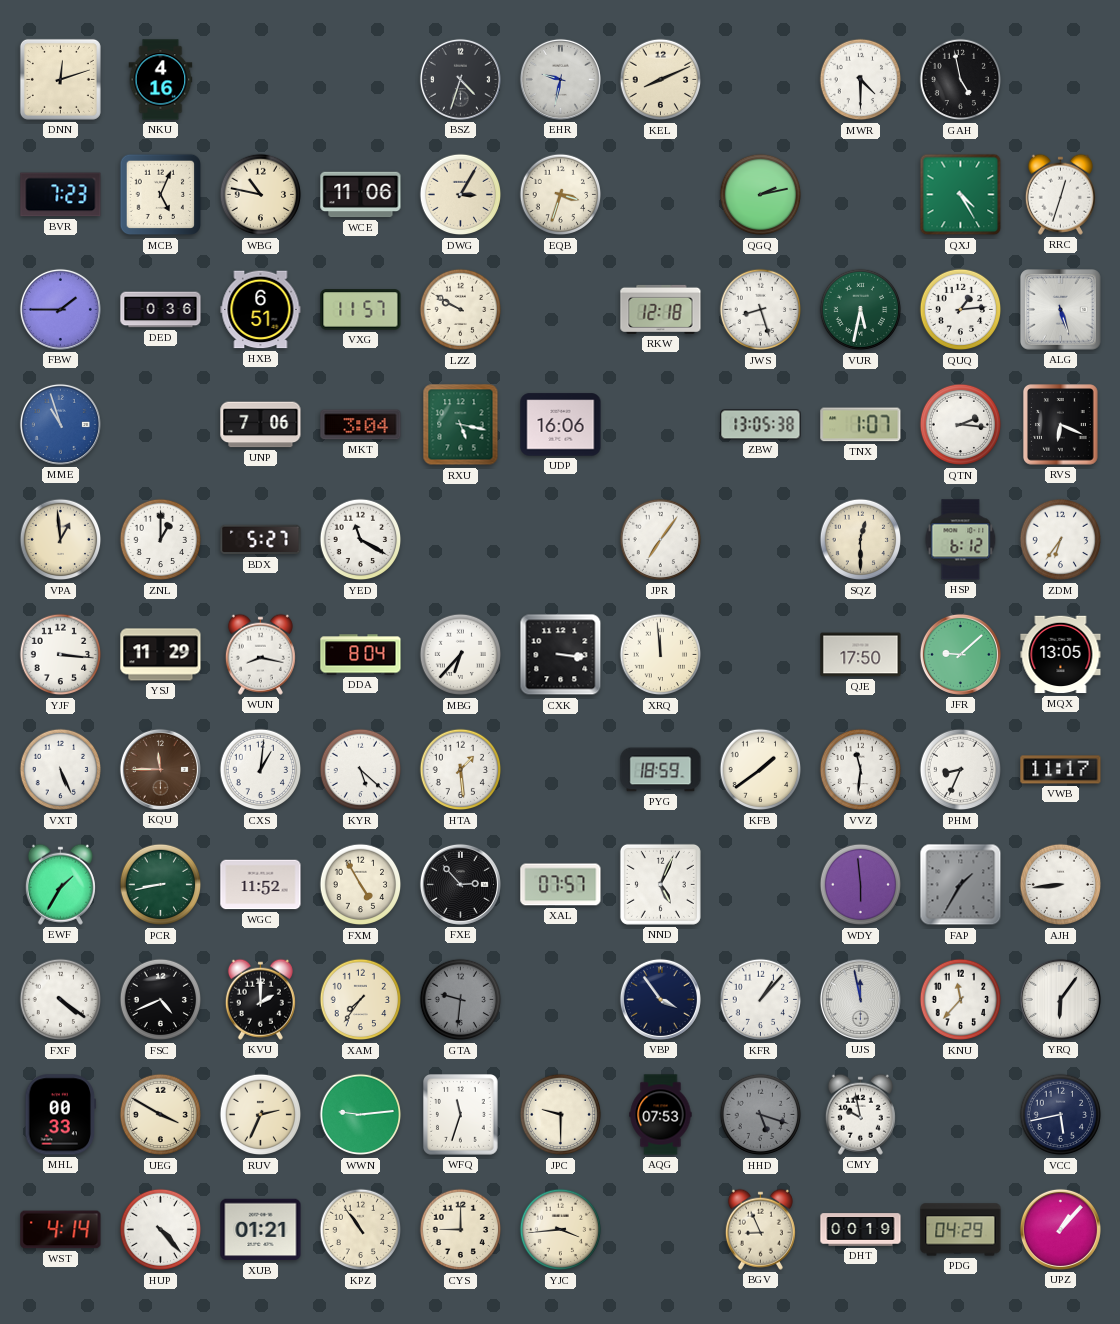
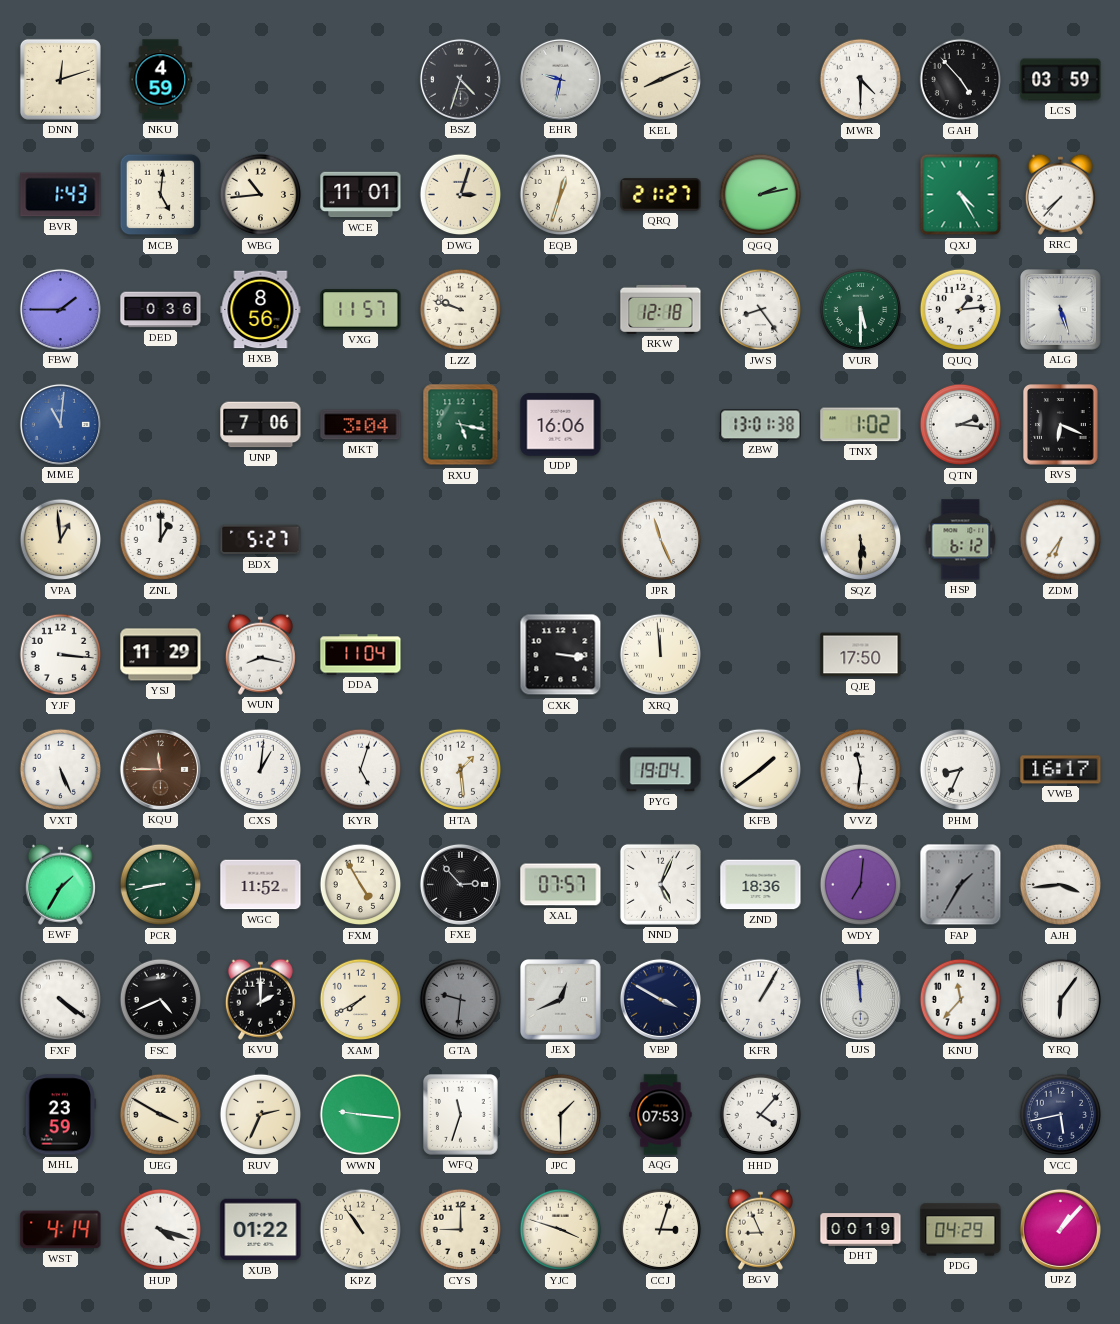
NKU: 4:16 -> 4:59
GAH: 4:58 -> 4:53
LCS: none -> 03:59
BVR: 7:23 -> 1:43
MCB: 5:04 -> 5:01
WBG: 10:47 -> 10:44
WCE: 11:06 -> 11:01
DWG: 3:05 -> 3:03
EQB: 3:33 -> 12:33
QRQ: none -> 21:27
RRC: 12:33 -> 7:37
HXB: 6:51 -> 8:56
LZZ: 9:50 -> 9:48
JWS: 8:27 -> 8:24
VUR: 5:32 -> 5:30
MME: 10:57 -> 11:01
ZBW: 13:05 -> 13:01
TNX: 1:07 -> 1:02
YED: 11:20 -> none
JPR: 7:06 -> 11:26
SQZ: 12:30 -> 5:30
DDA: 8:04 -> 11:04
MBG: 6:37 -> none
JFR: 9:08 -> none
MQX: 13:05 -> none
KYR: 5:22 -> 5:03
PYG: 18:59 -> 19:04
VWB: 11:17 -> 16:17
ZND: none -> 18:36
WDY: 5:59 -> 7:01
AJH: 8:44 -> 3:44
XAM: 7:36 -> 7:40
JEX: none -> 12:41
VBP: 3:54 -> 3:50
KFR: 1:07 -> 1:05
UJS: 11:58 -> 11:59
MHL: 00:33 -> 23:59
WWN: 9:14 -> 9:16
JPC: 9:30 -> 1:30
HHD: 5:18 -> 4:07
HHD dial: grey -> white
CMY: 9:58 -> none
HUP: 4:23 -> 4:18
XUB: 01:21 -> 01:22
YJC: 3:44 -> 3:48
CCJ: none -> 3:03
